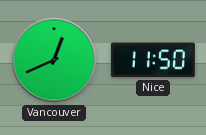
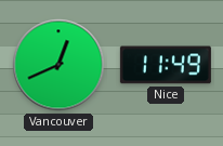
Nice: 11:50 -> 11:49
